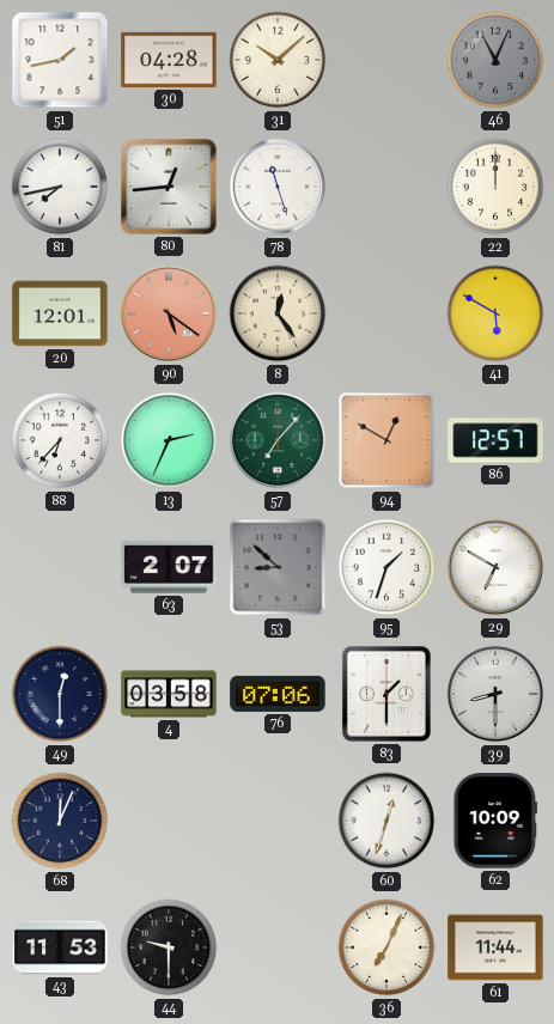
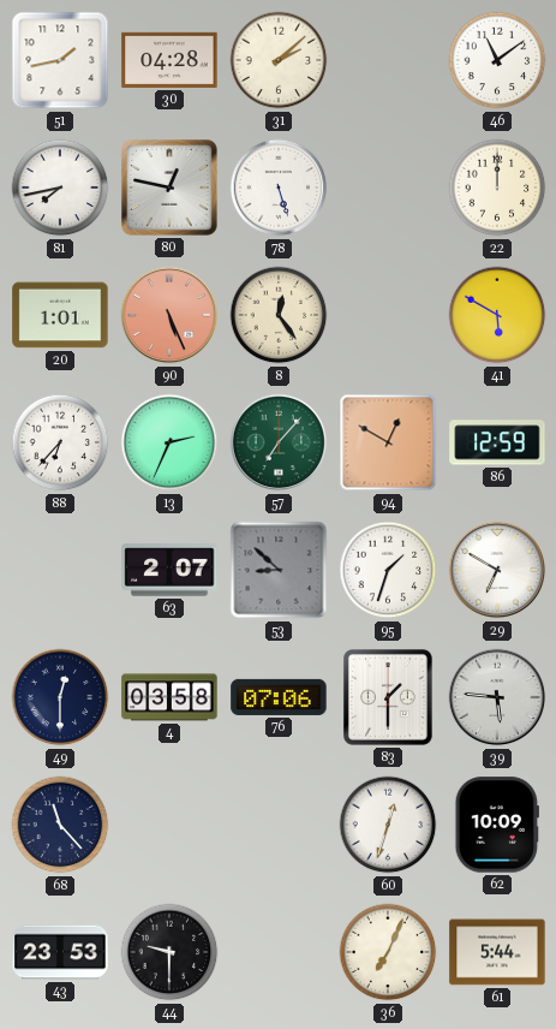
31: 10:08 -> 2:08
46: 11:04 -> 11:09
46 dial: grey -> white
80: 12:44 -> 12:47
78: 11:27 -> 5:27
20: 12:01 -> 1:01
90: 5:21 -> 5:26
86: 12:57 -> 12:59
39: 8:30 -> 5:46
68: 12:04 -> 11:23
43: 11:53 -> 23:53
61: 11:44 -> 5:44
